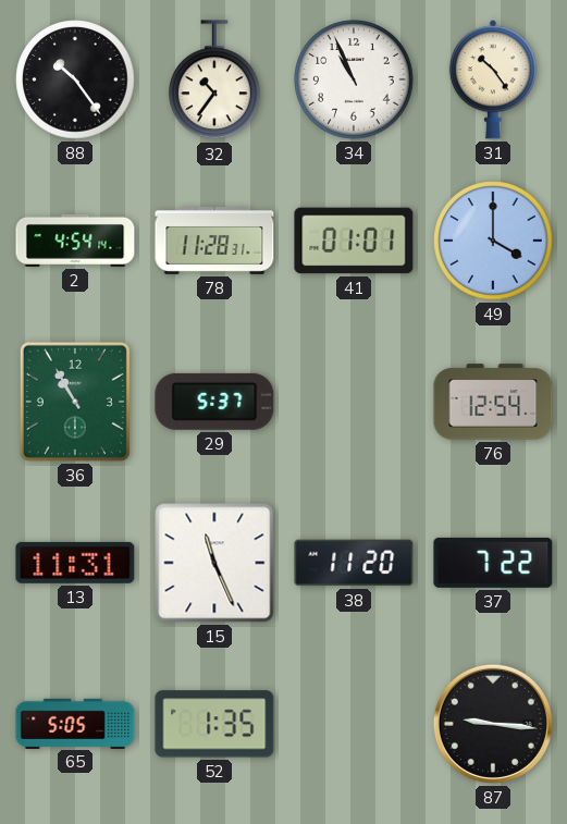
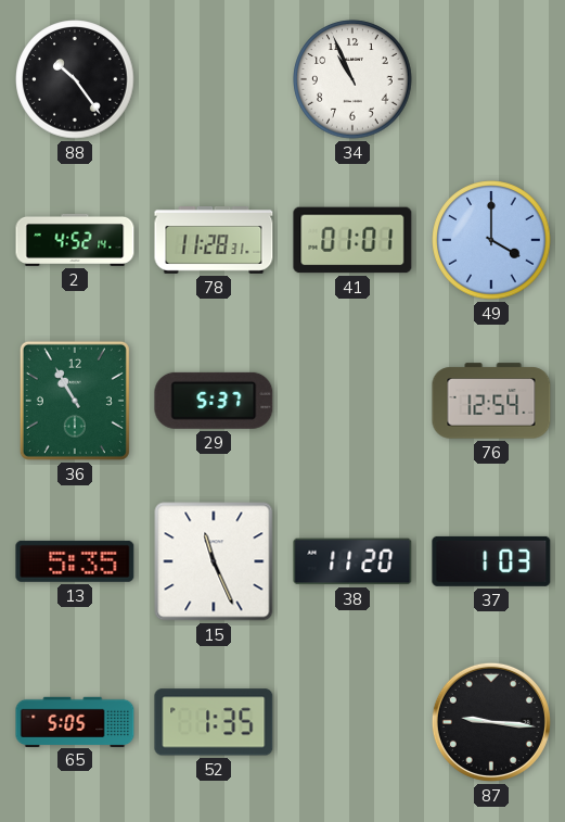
32: 10:36 -> none
31: 10:24 -> none
2: 4:54 -> 4:52
13: 11:31 -> 5:35
37: 7:22 -> 1:03
